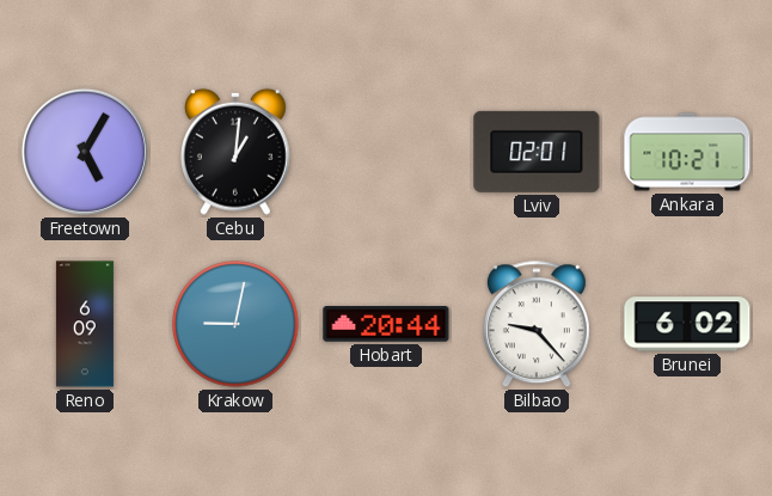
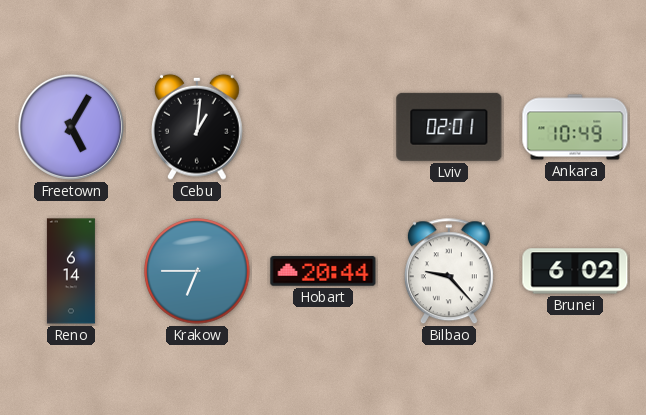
Ankara: 10:21 -> 10:49
Reno: 6:09 -> 6:14
Krakow: 9:02 -> 6:45
